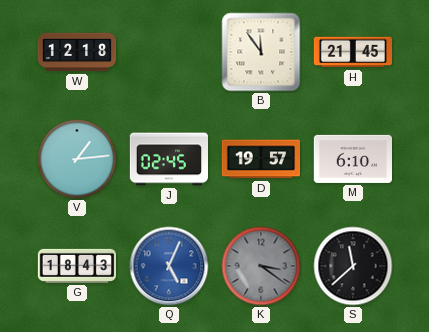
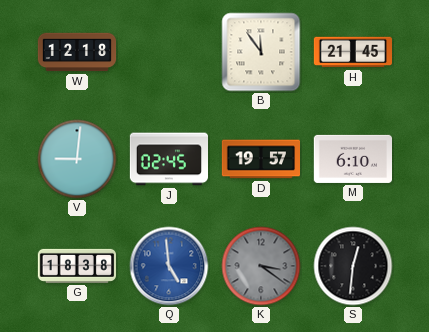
V: 1:14 -> 9:01
G: 18:43 -> 18:38
Q: 5:04 -> 4:59
S: 11:38 -> 12:31
